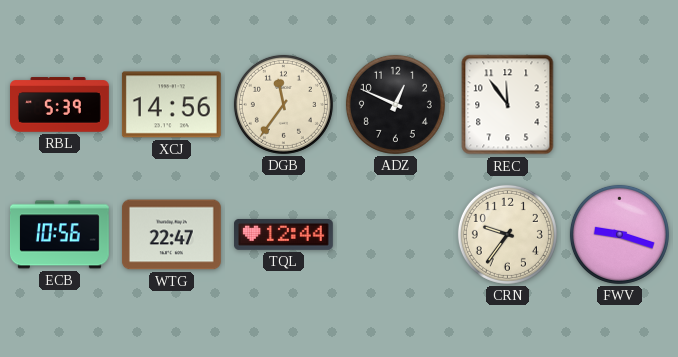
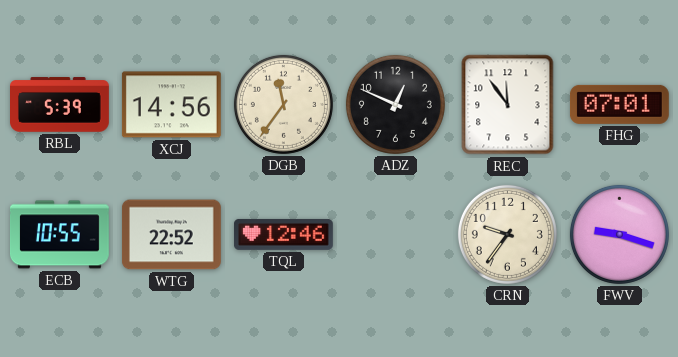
FHG: none -> 07:01
ECB: 10:56 -> 10:55
WTG: 22:47 -> 22:52
TQL: 12:44 -> 12:46
